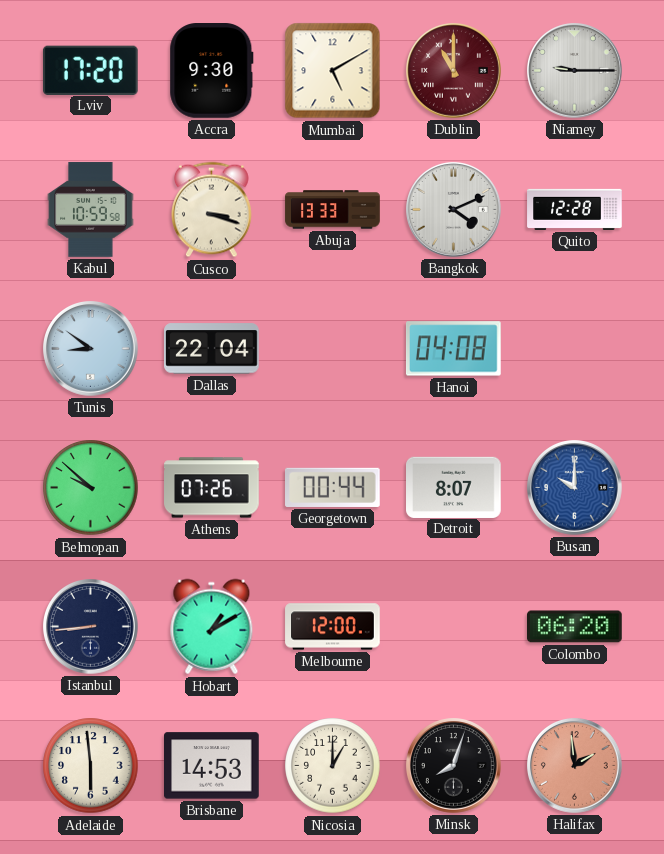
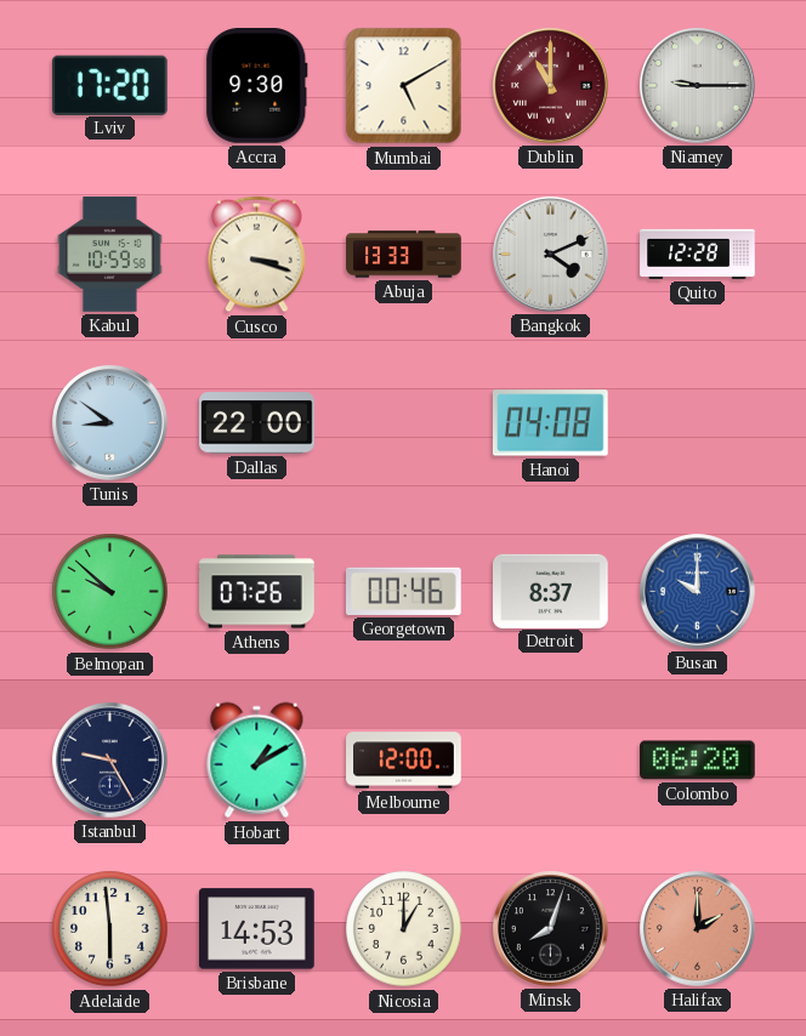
Dallas: 22:04 -> 22:00
Georgetown: 00:44 -> 00:46
Detroit: 8:07 -> 8:37
Istanbul: 8:44 -> 9:25
Halifax: 1:59 -> 2:00
